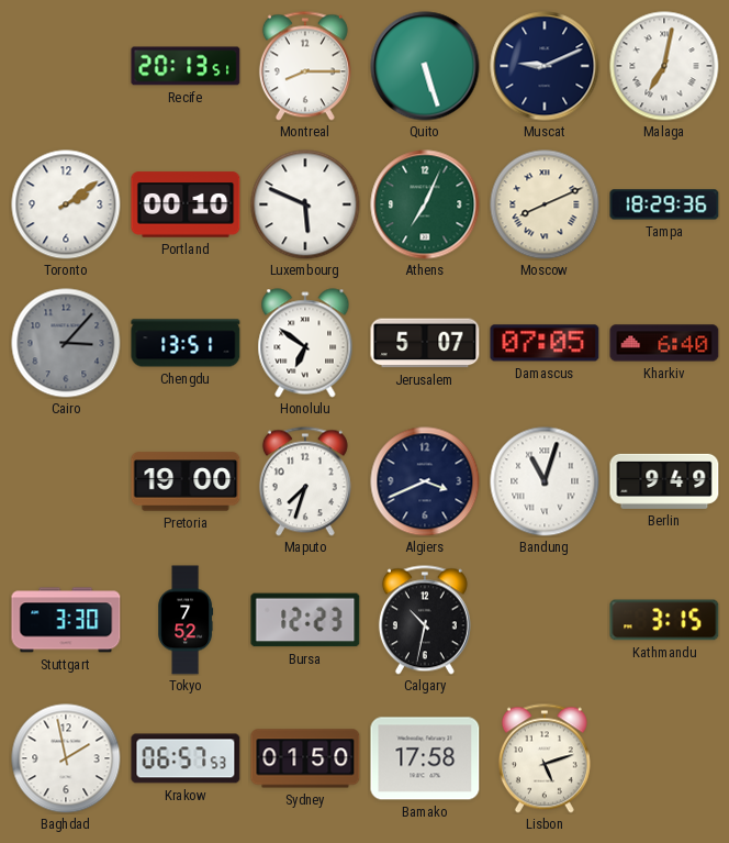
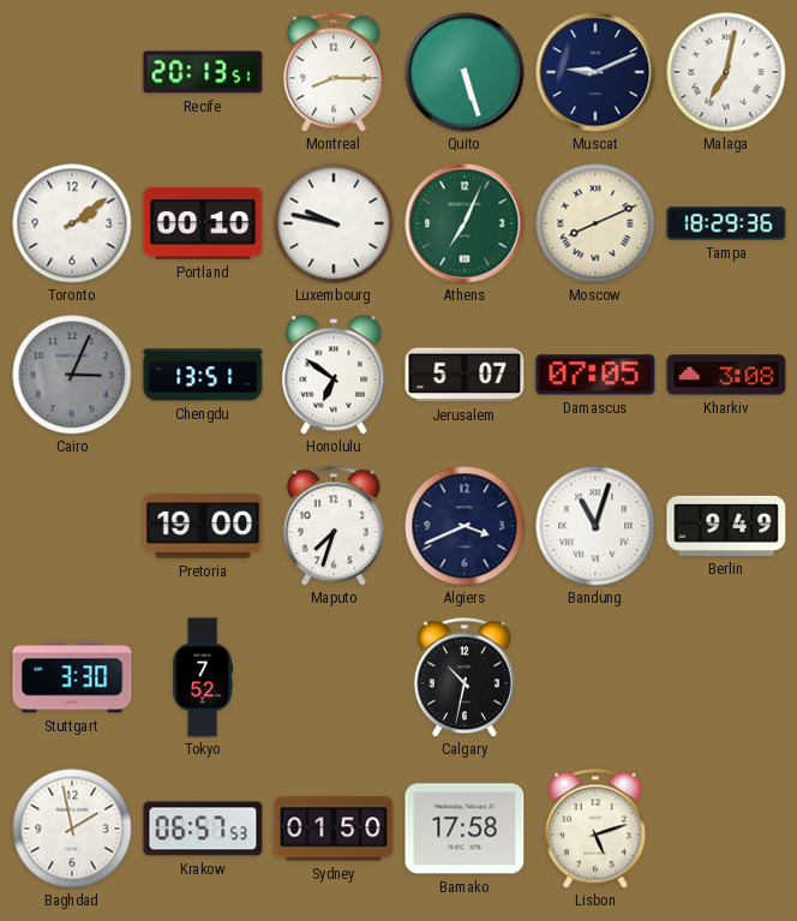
Luxembourg: 5:49 -> 9:47
Cairo: 3:07 -> 3:04
Kharkiv: 6:40 -> 3:08
Bursa: 12:23 -> none
Kathmandu: 3:15 -> none
